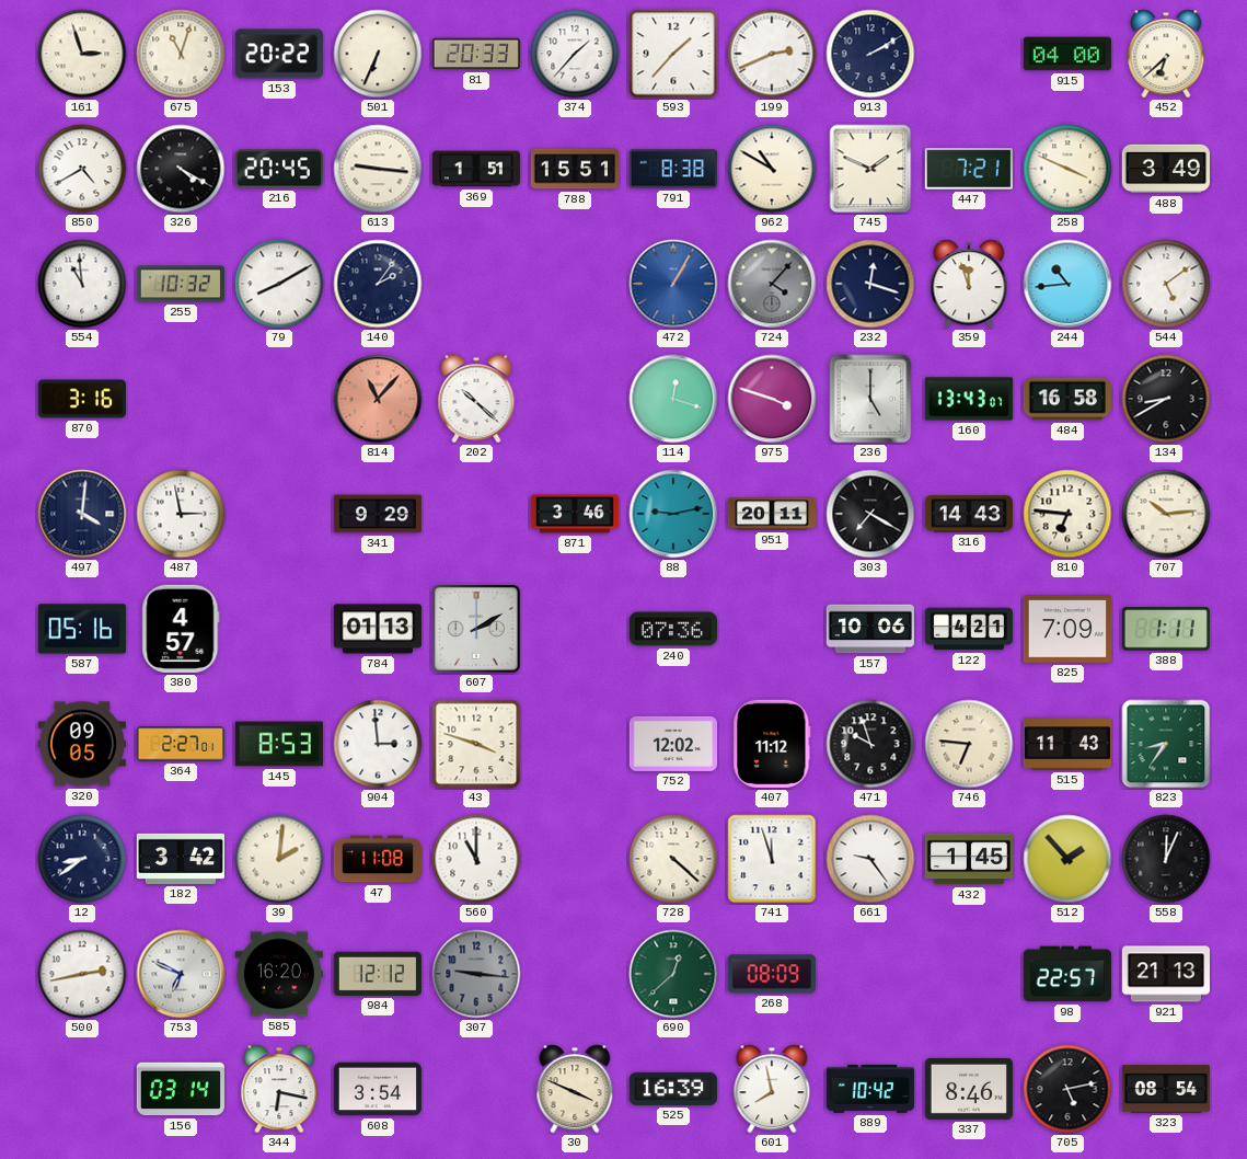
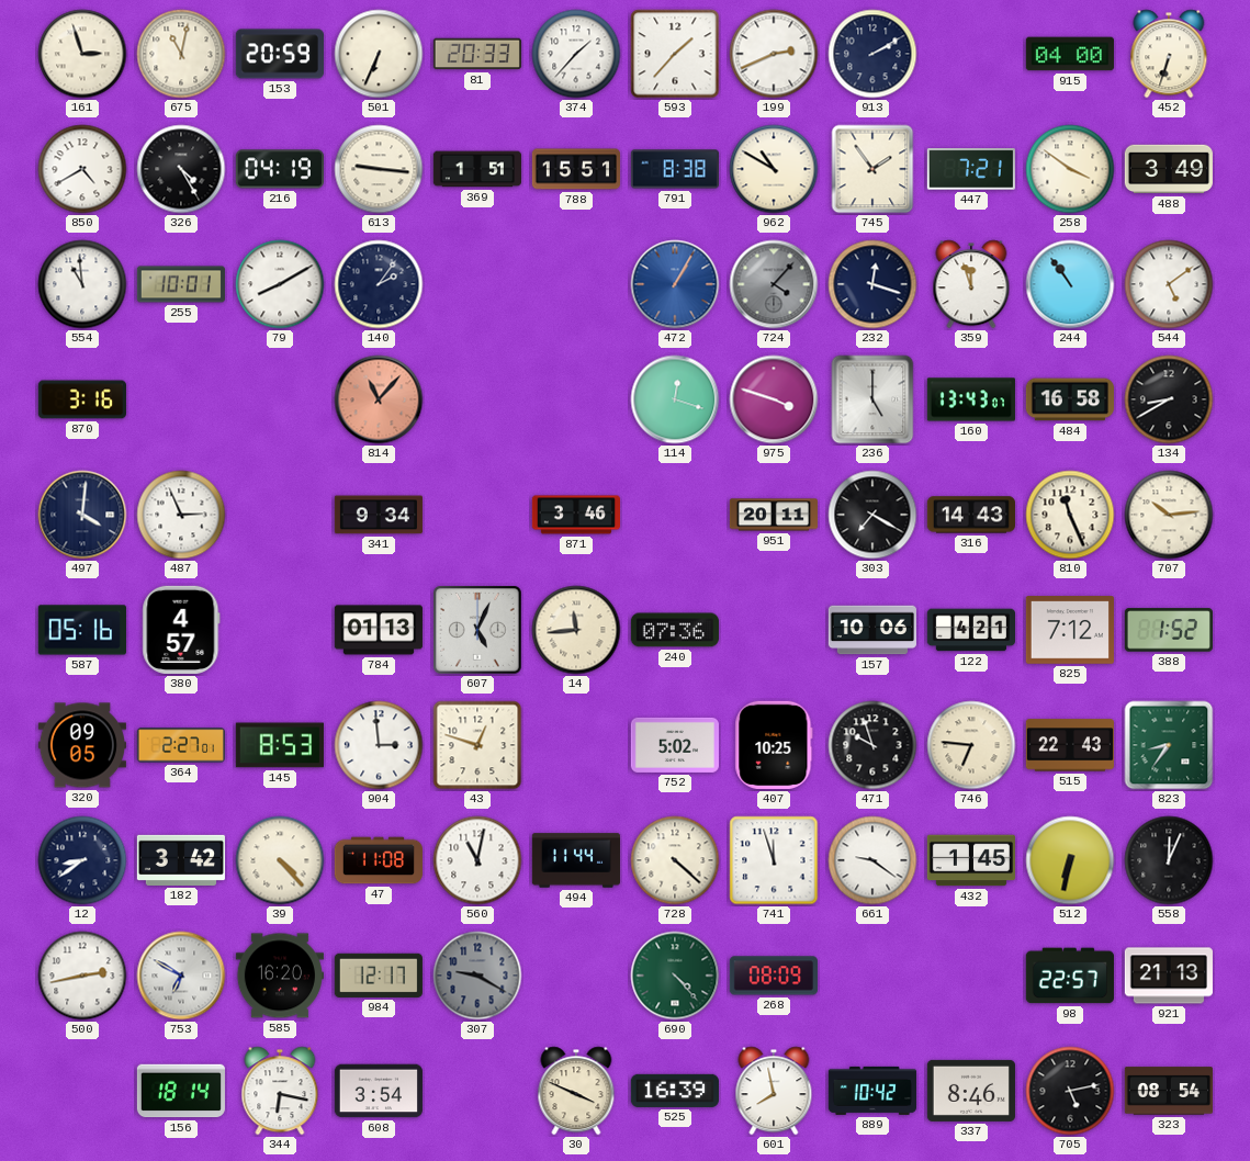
675: 11:03 -> 11:02
153: 20:22 -> 20:59
452: 6:38 -> 6:33
326: 4:20 -> 4:25
216: 20:45 -> 04:19
745: 1:49 -> 1:54
258: 3:49 -> 3:51
255: 10:32 -> 10:01
244: 10:44 -> 10:54
202: 10:22 -> none
487: 2:58 -> 2:56
341: 9:29 -> 9:34
88: 9:13 -> none
810: 6:46 -> 11:26
607: 2:10 -> 5:04
14: none -> 11:44
825: 7:09 -> 7:12
388: 1:11 -> 1:52
43: 3:48 -> 12:48
752: 12:02 -> 5:02
407: 11:12 -> 10:25
515: 11:43 -> 22:43
39: 2:01 -> 4:23
560: 11:00 -> 11:02
494: none -> 11:44
661: 9:24 -> 9:21
512: 1:53 -> 6:32
753: 6:49 -> 6:50
984: 12:12 -> 12:17
307: 9:16 -> 9:20
690: 12:38 -> 4:23
156: 03:14 -> 18:14
